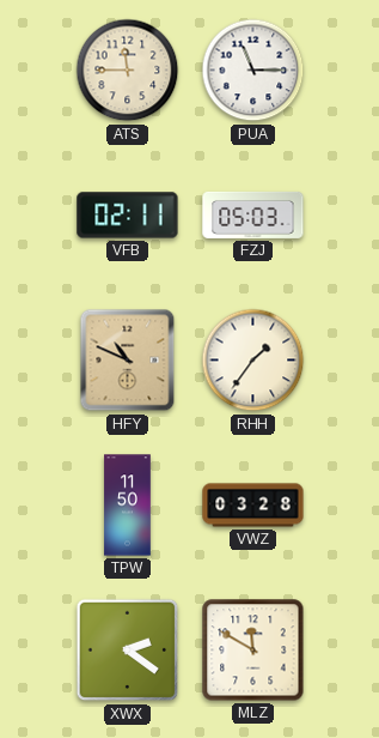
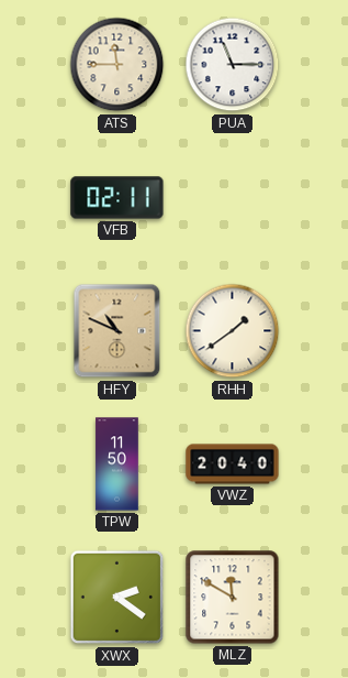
FZJ: 05:03 -> none
RHH: 1:36 -> 1:39
VWZ: 03:28 -> 20:40
